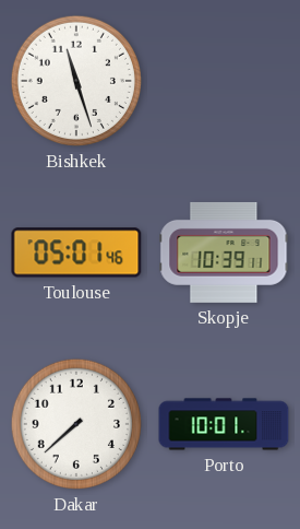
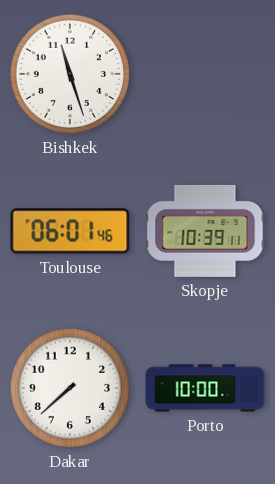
Toulouse: 05:01 -> 06:01
Porto: 10:01 -> 10:00
